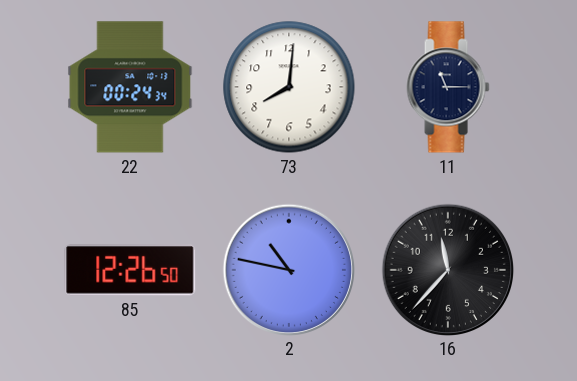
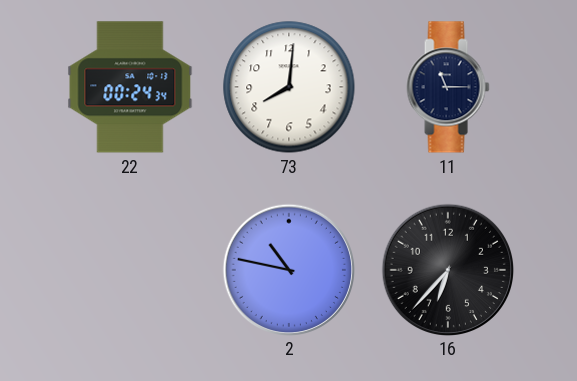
85: 12:26 -> none
16: 11:37 -> 6:37
